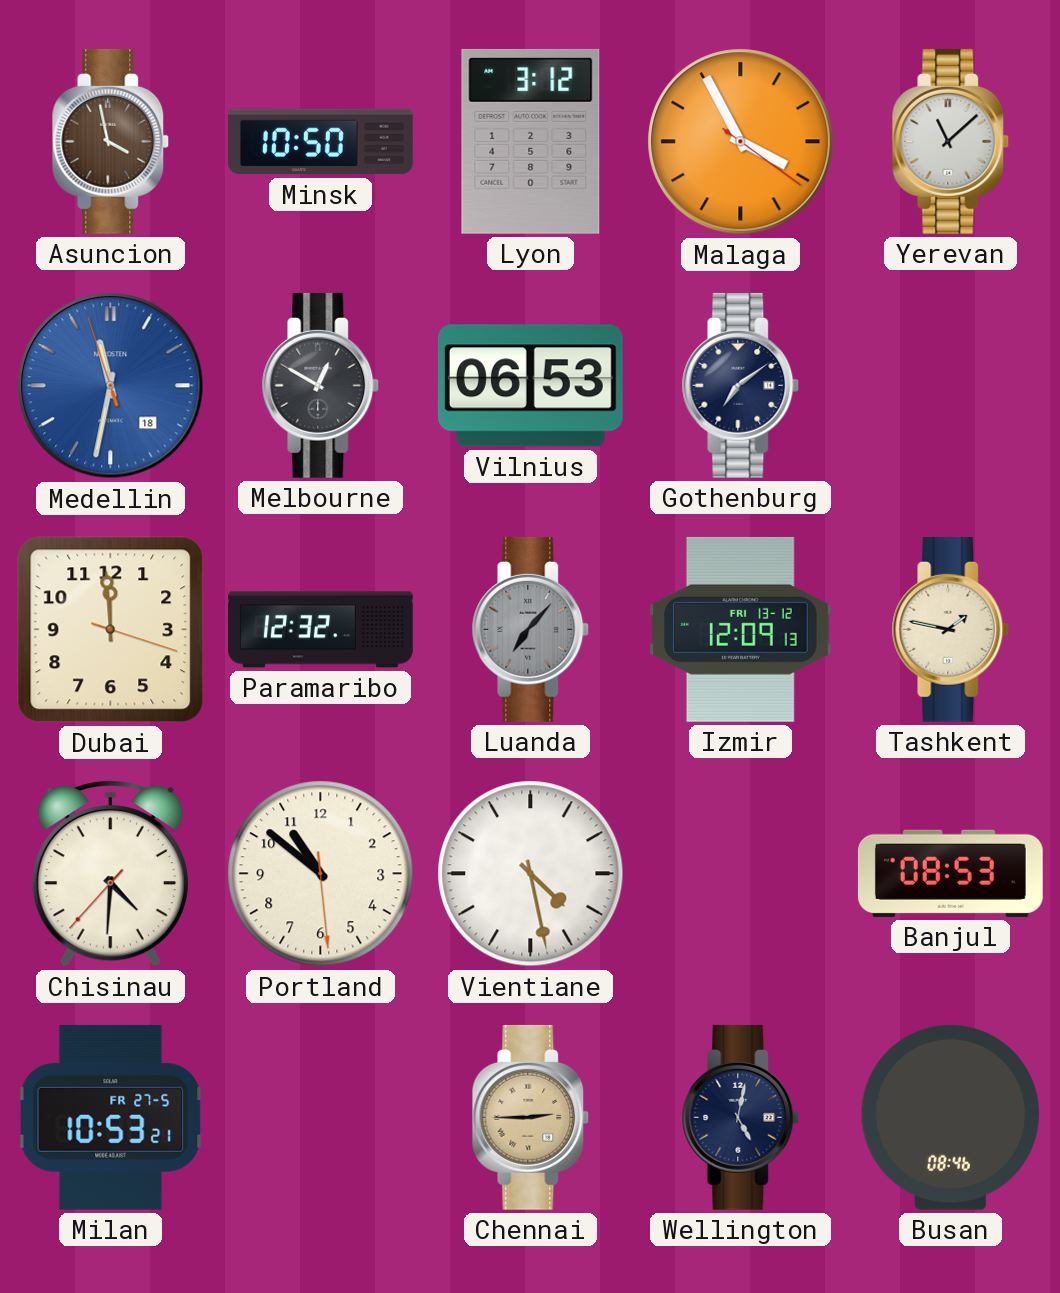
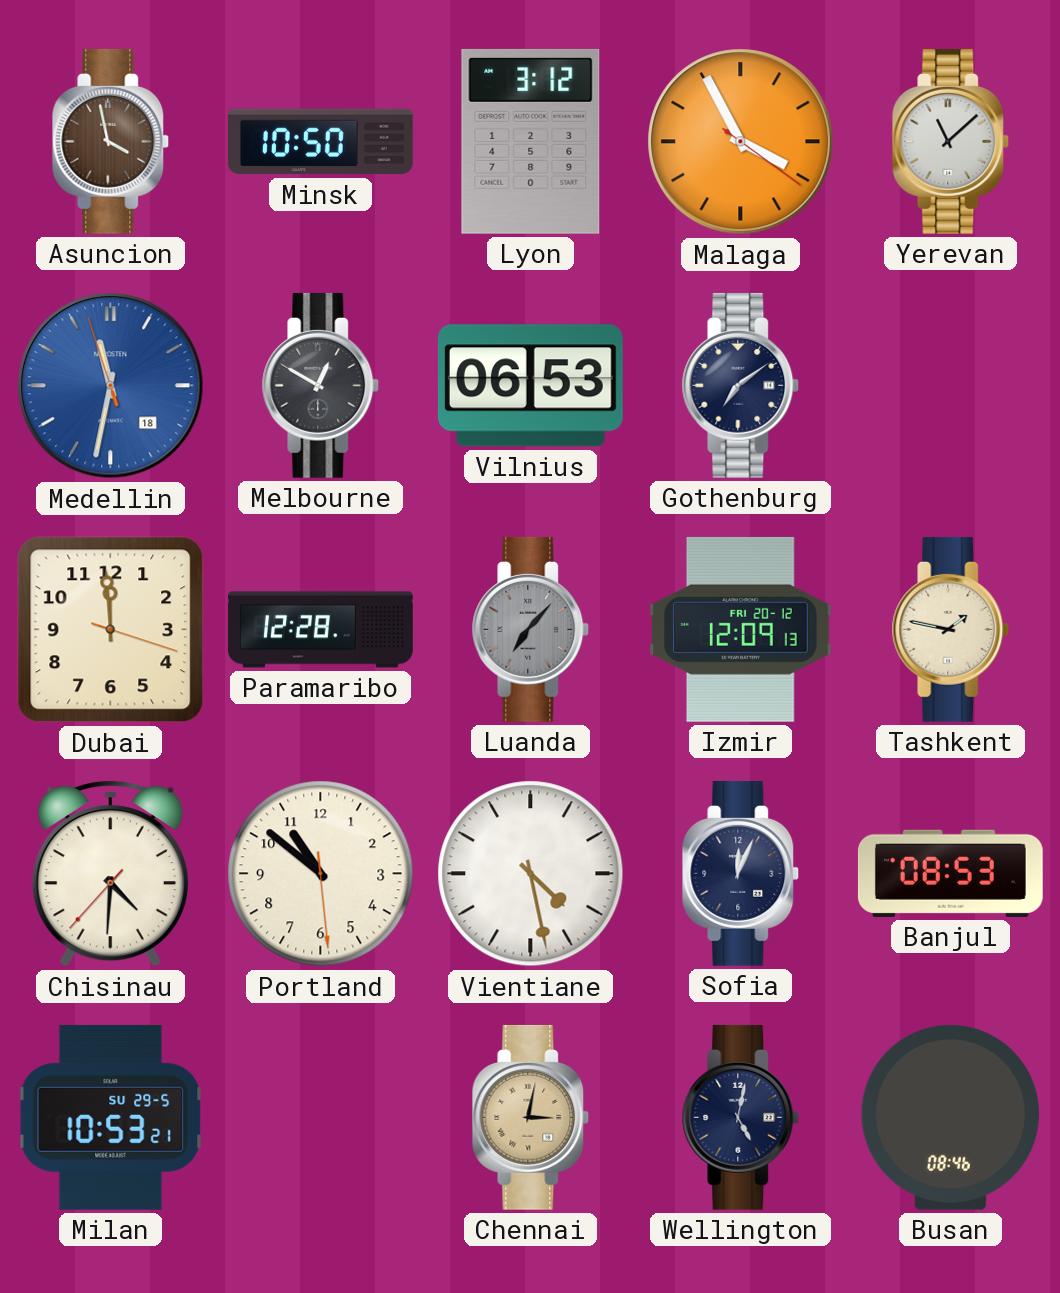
Paramaribo: 12:32 -> 12:28
Izmir date: FRI 13-12 -> FRI 20-12
Sofia: none -> 12:04
Milan date: FR 27-5 -> SU 29-5
Chennai: 2:45 -> 3:02
